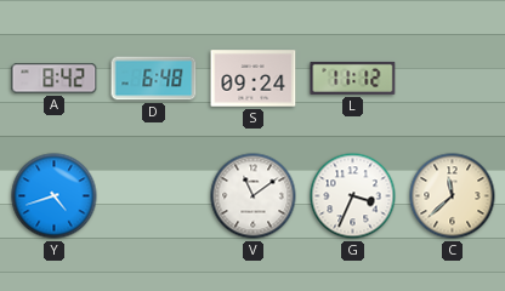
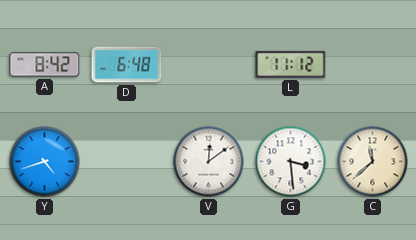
S: 09:24 -> none
V: 11:09 -> 12:09
G: 3:34 -> 3:29
